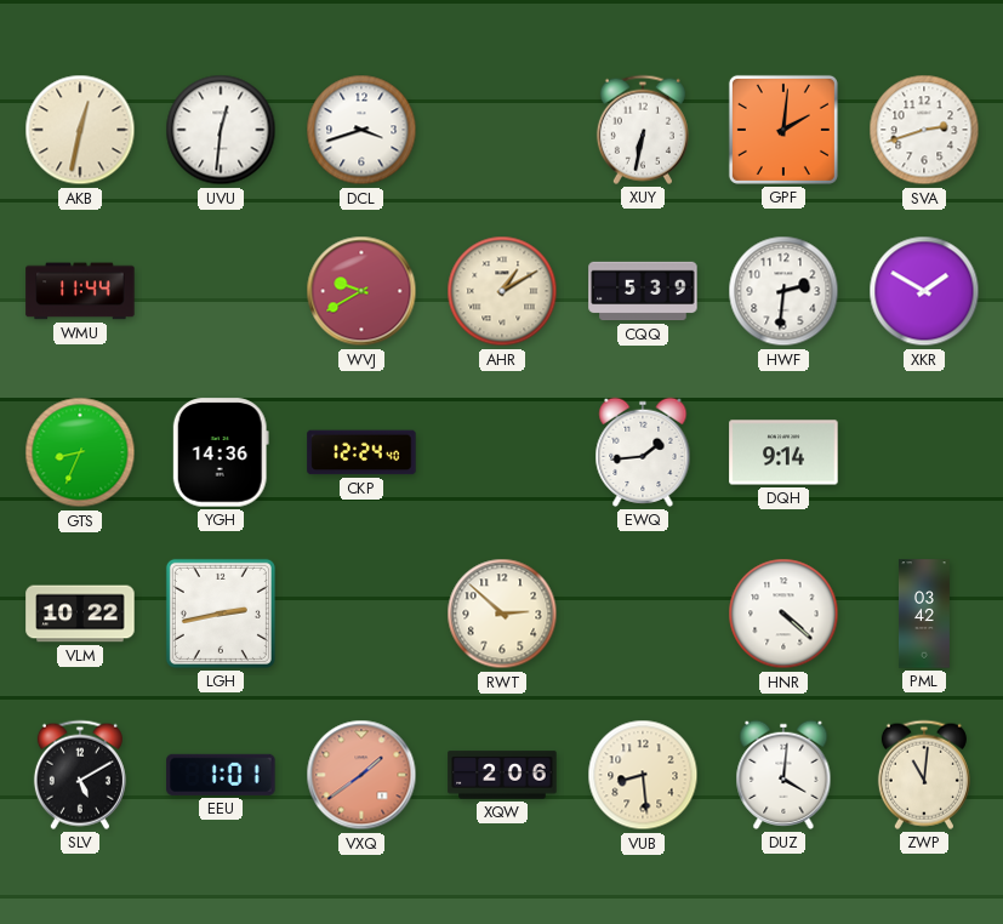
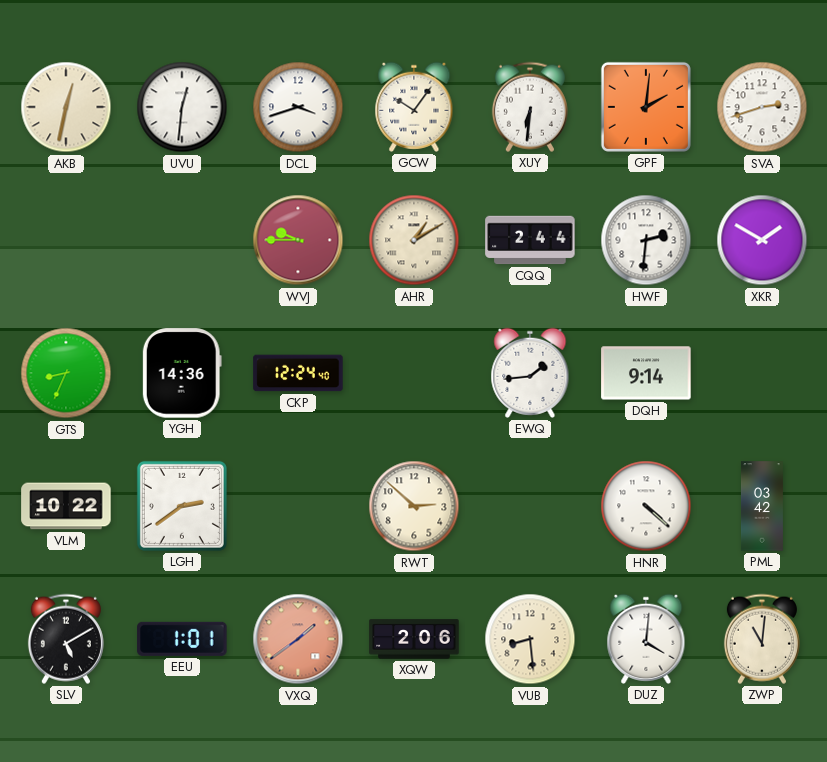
GCW: none -> 10:06
XUY: 6:32 -> 6:31
WMU: 11:44 -> none
WVJ: 9:40 -> 9:45
CQQ: 5:39 -> 2:44
LGH: 2:43 -> 2:39
